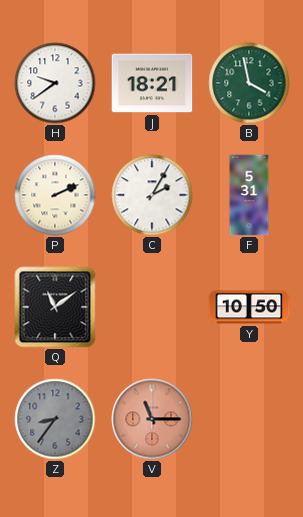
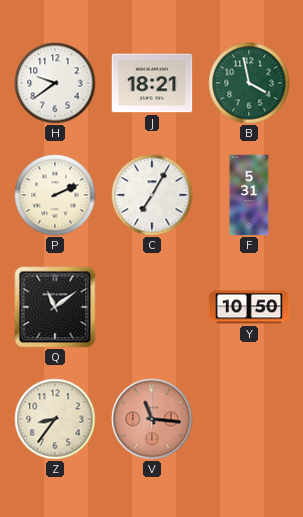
C: 2:05 -> 7:05
Z dial: grey -> cream
V: 11:15 -> 11:16
